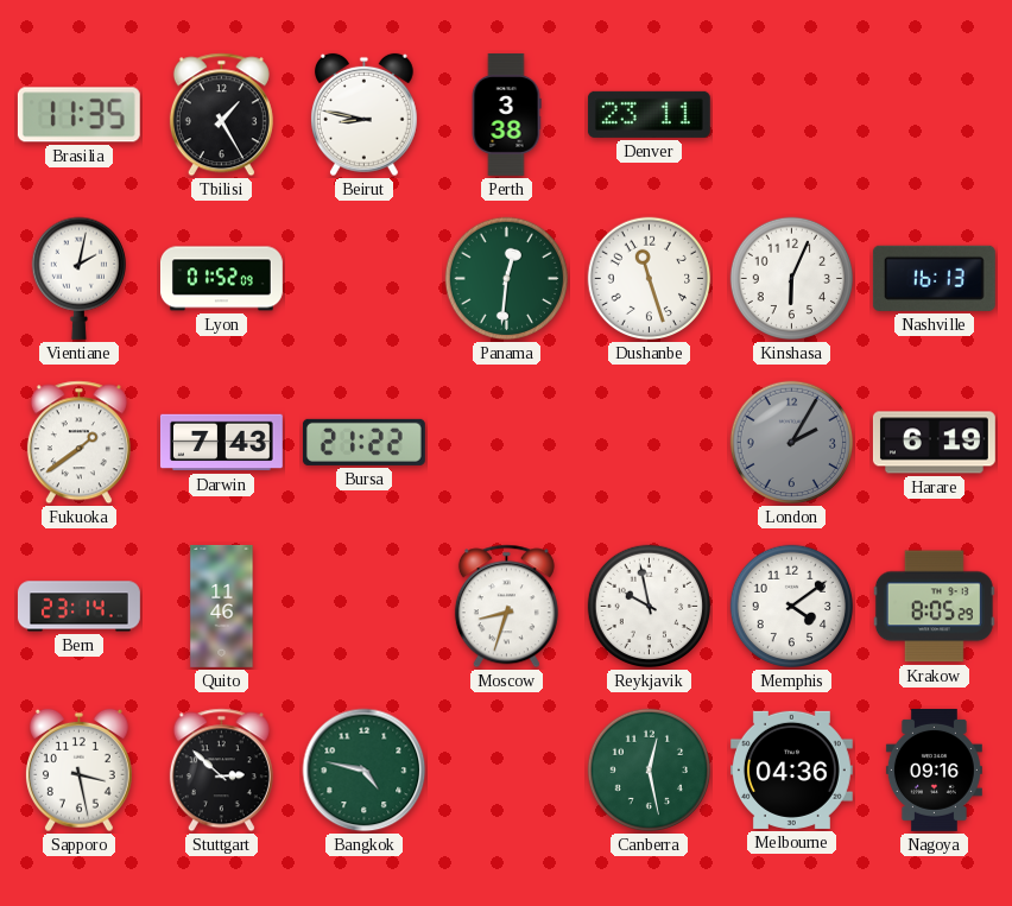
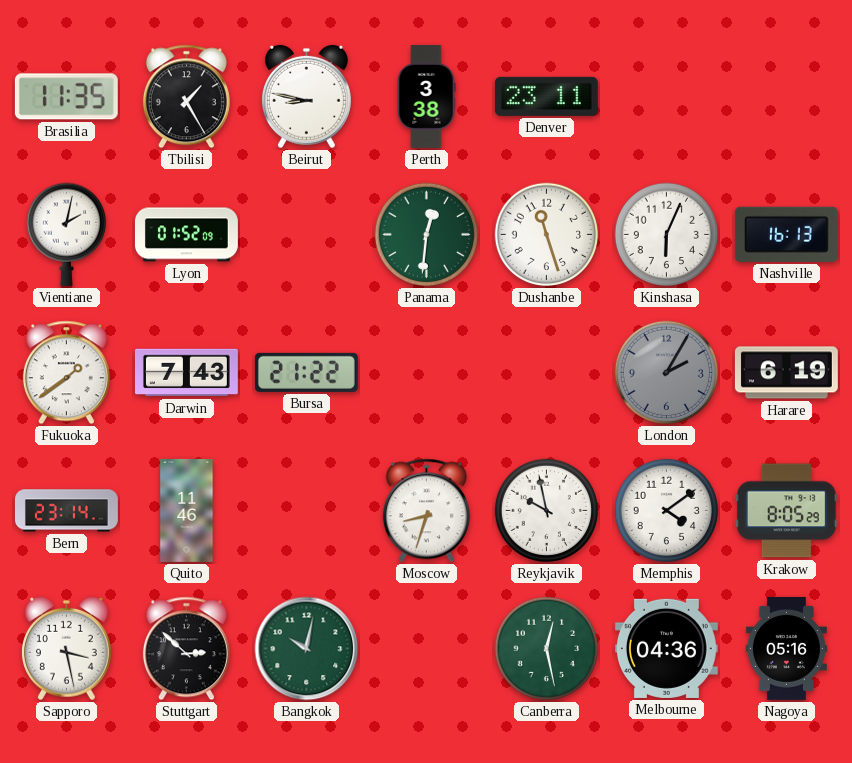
Bangkok: 4:47 -> 10:02
Nagoya: 09:16 -> 05:16
